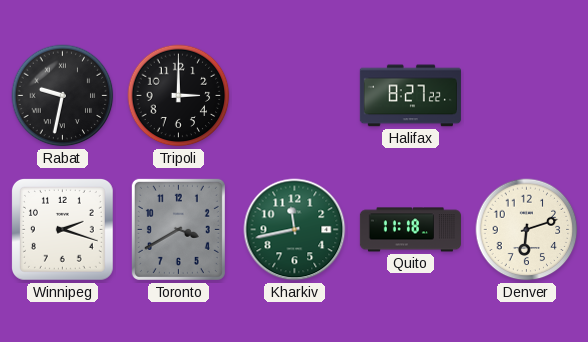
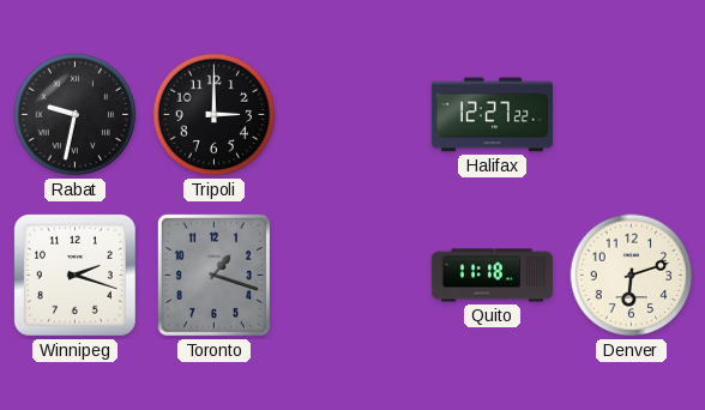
Halifax: 8:27 -> 12:27
Toronto: 3:40 -> 1:18
Kharkiv: 11:43 -> none
